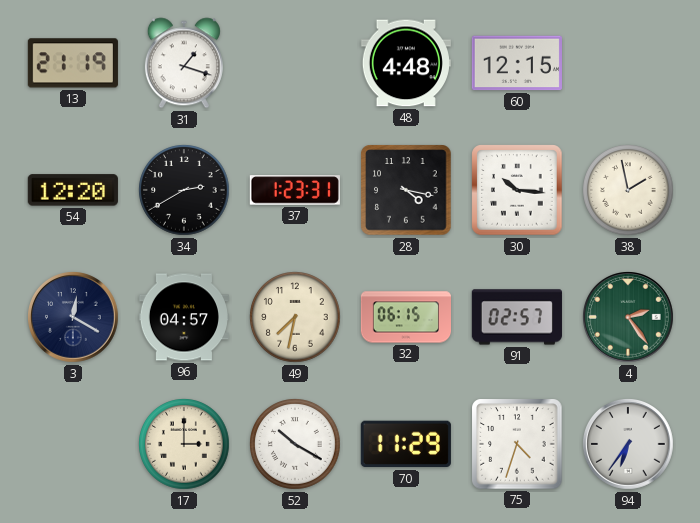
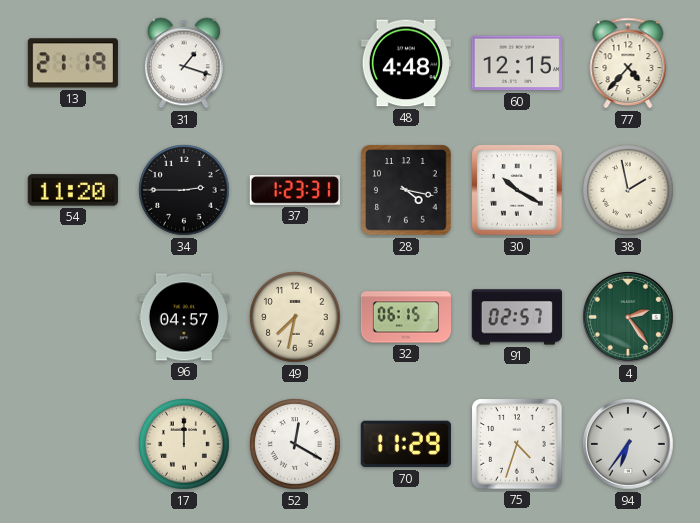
77: none -> 4:37
54: 12:20 -> 11:20
34: 2:40 -> 2:45
30: 10:16 -> 10:20
3: 12:20 -> none
17: 3:00 -> 12:00
52: 10:20 -> 12:20
